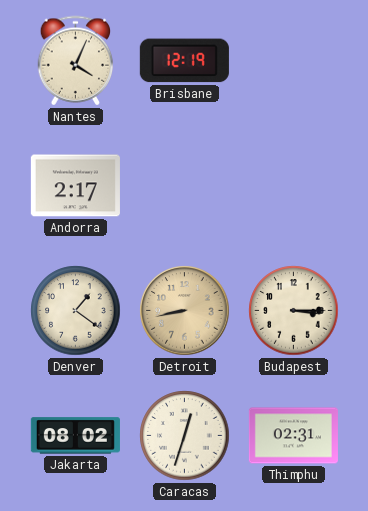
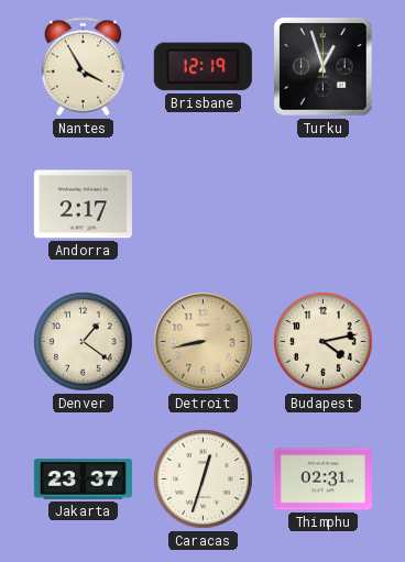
Nantes: 4:04 -> 3:55
Turku: none -> 12:57
Budapest: 3:15 -> 4:13
Jakarta: 08:02 -> 23:37
